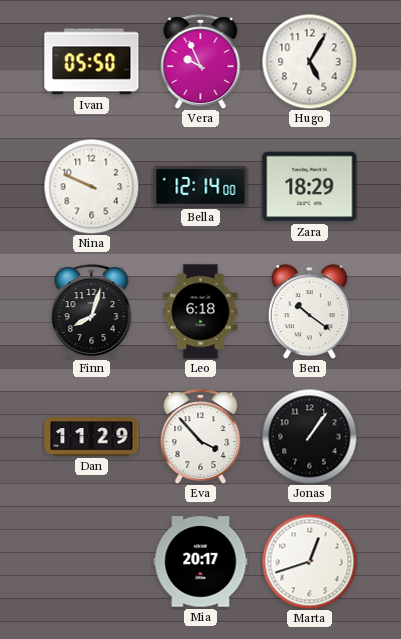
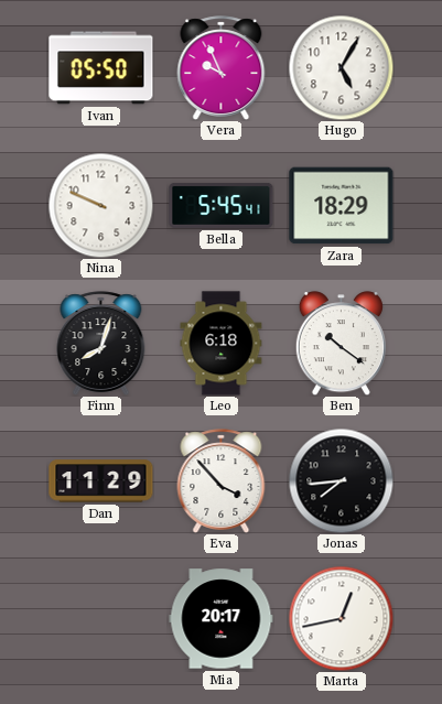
Bella: 12:14 -> 5:45
Jonas: 1:06 -> 7:44
Marta: 12:42 -> 12:43
